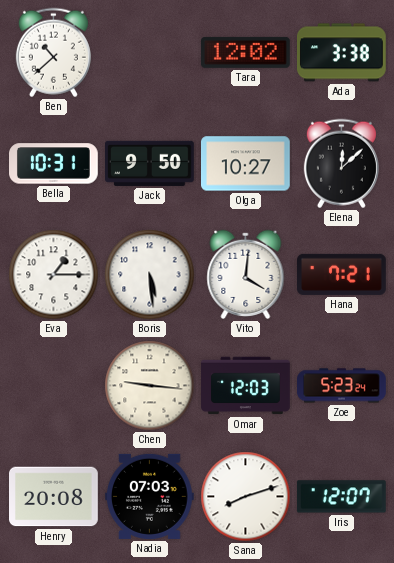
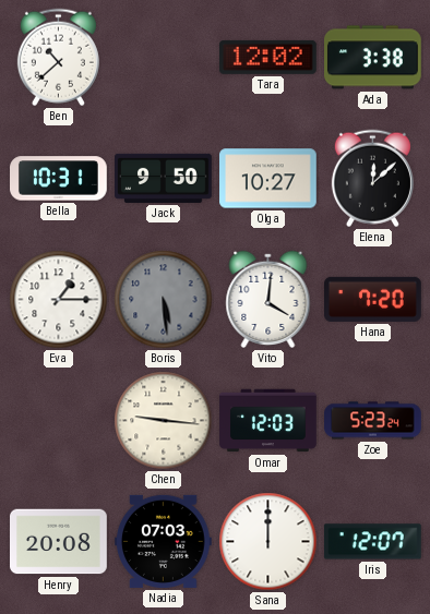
Boris dial: white -> grey
Hana: 7:21 -> 7:20
Sana: 8:12 -> 12:00
